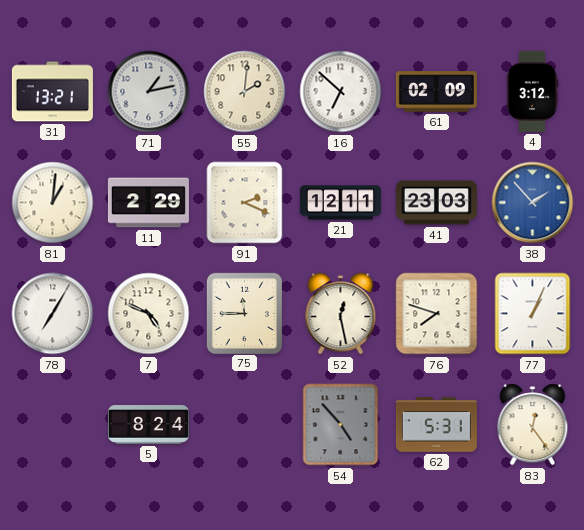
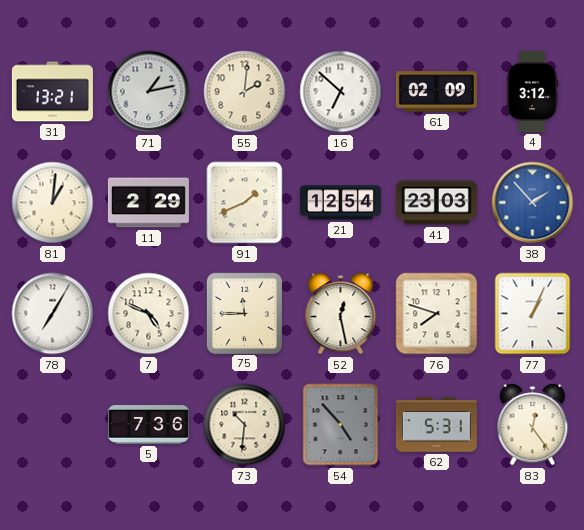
91: 2:19 -> 1:41
21: 12:11 -> 12:54
5: 8:24 -> 7:36
73: none -> 10:31
